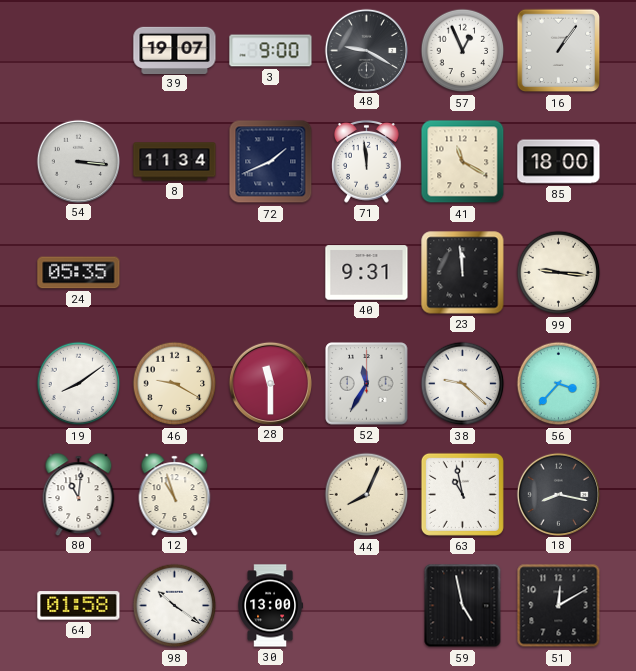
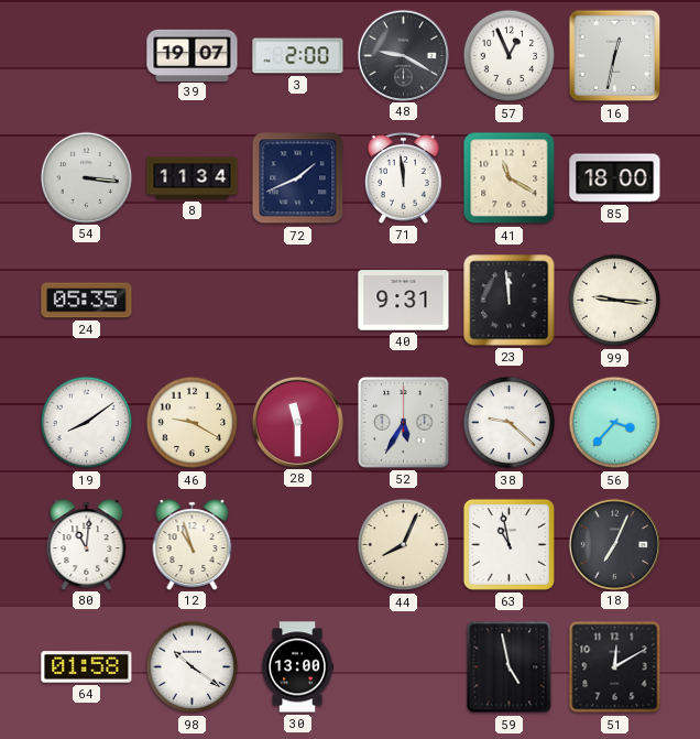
3: 9:00 -> 2:00
16: 1:06 -> 12:32
52: 11:35 -> 5:35
18: 8:17 -> 7:04
